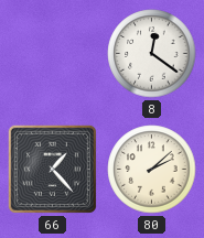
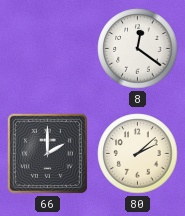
66: 1:23 -> 2:00
